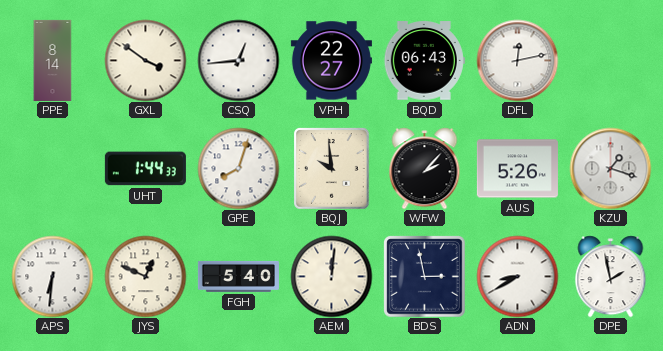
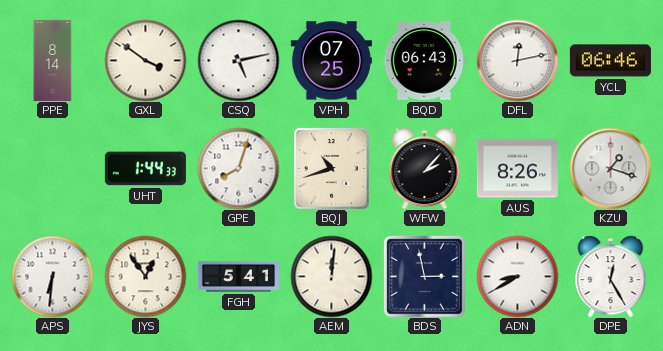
CSQ: 12:44 -> 5:13
VPH: 22:27 -> 07:25
YCL: none -> 06:46
BQJ: 9:59 -> 10:42
AUS: 5:26 -> 8:26
JYS: 12:49 -> 12:54
FGH: 5:40 -> 5:41
DPE: 1:58 -> 12:25
